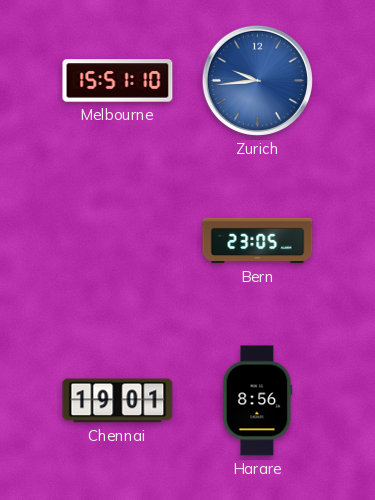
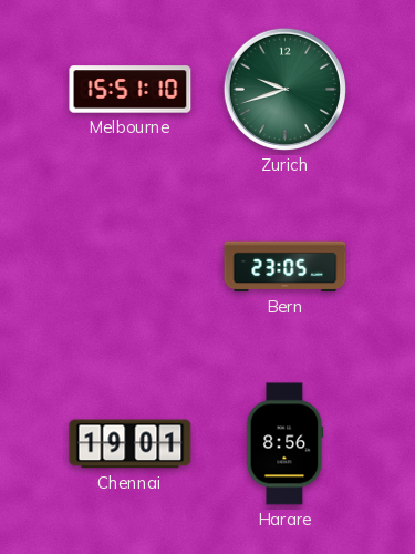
Zurich: 9:44 -> 9:42
Zurich dial: blue -> green
